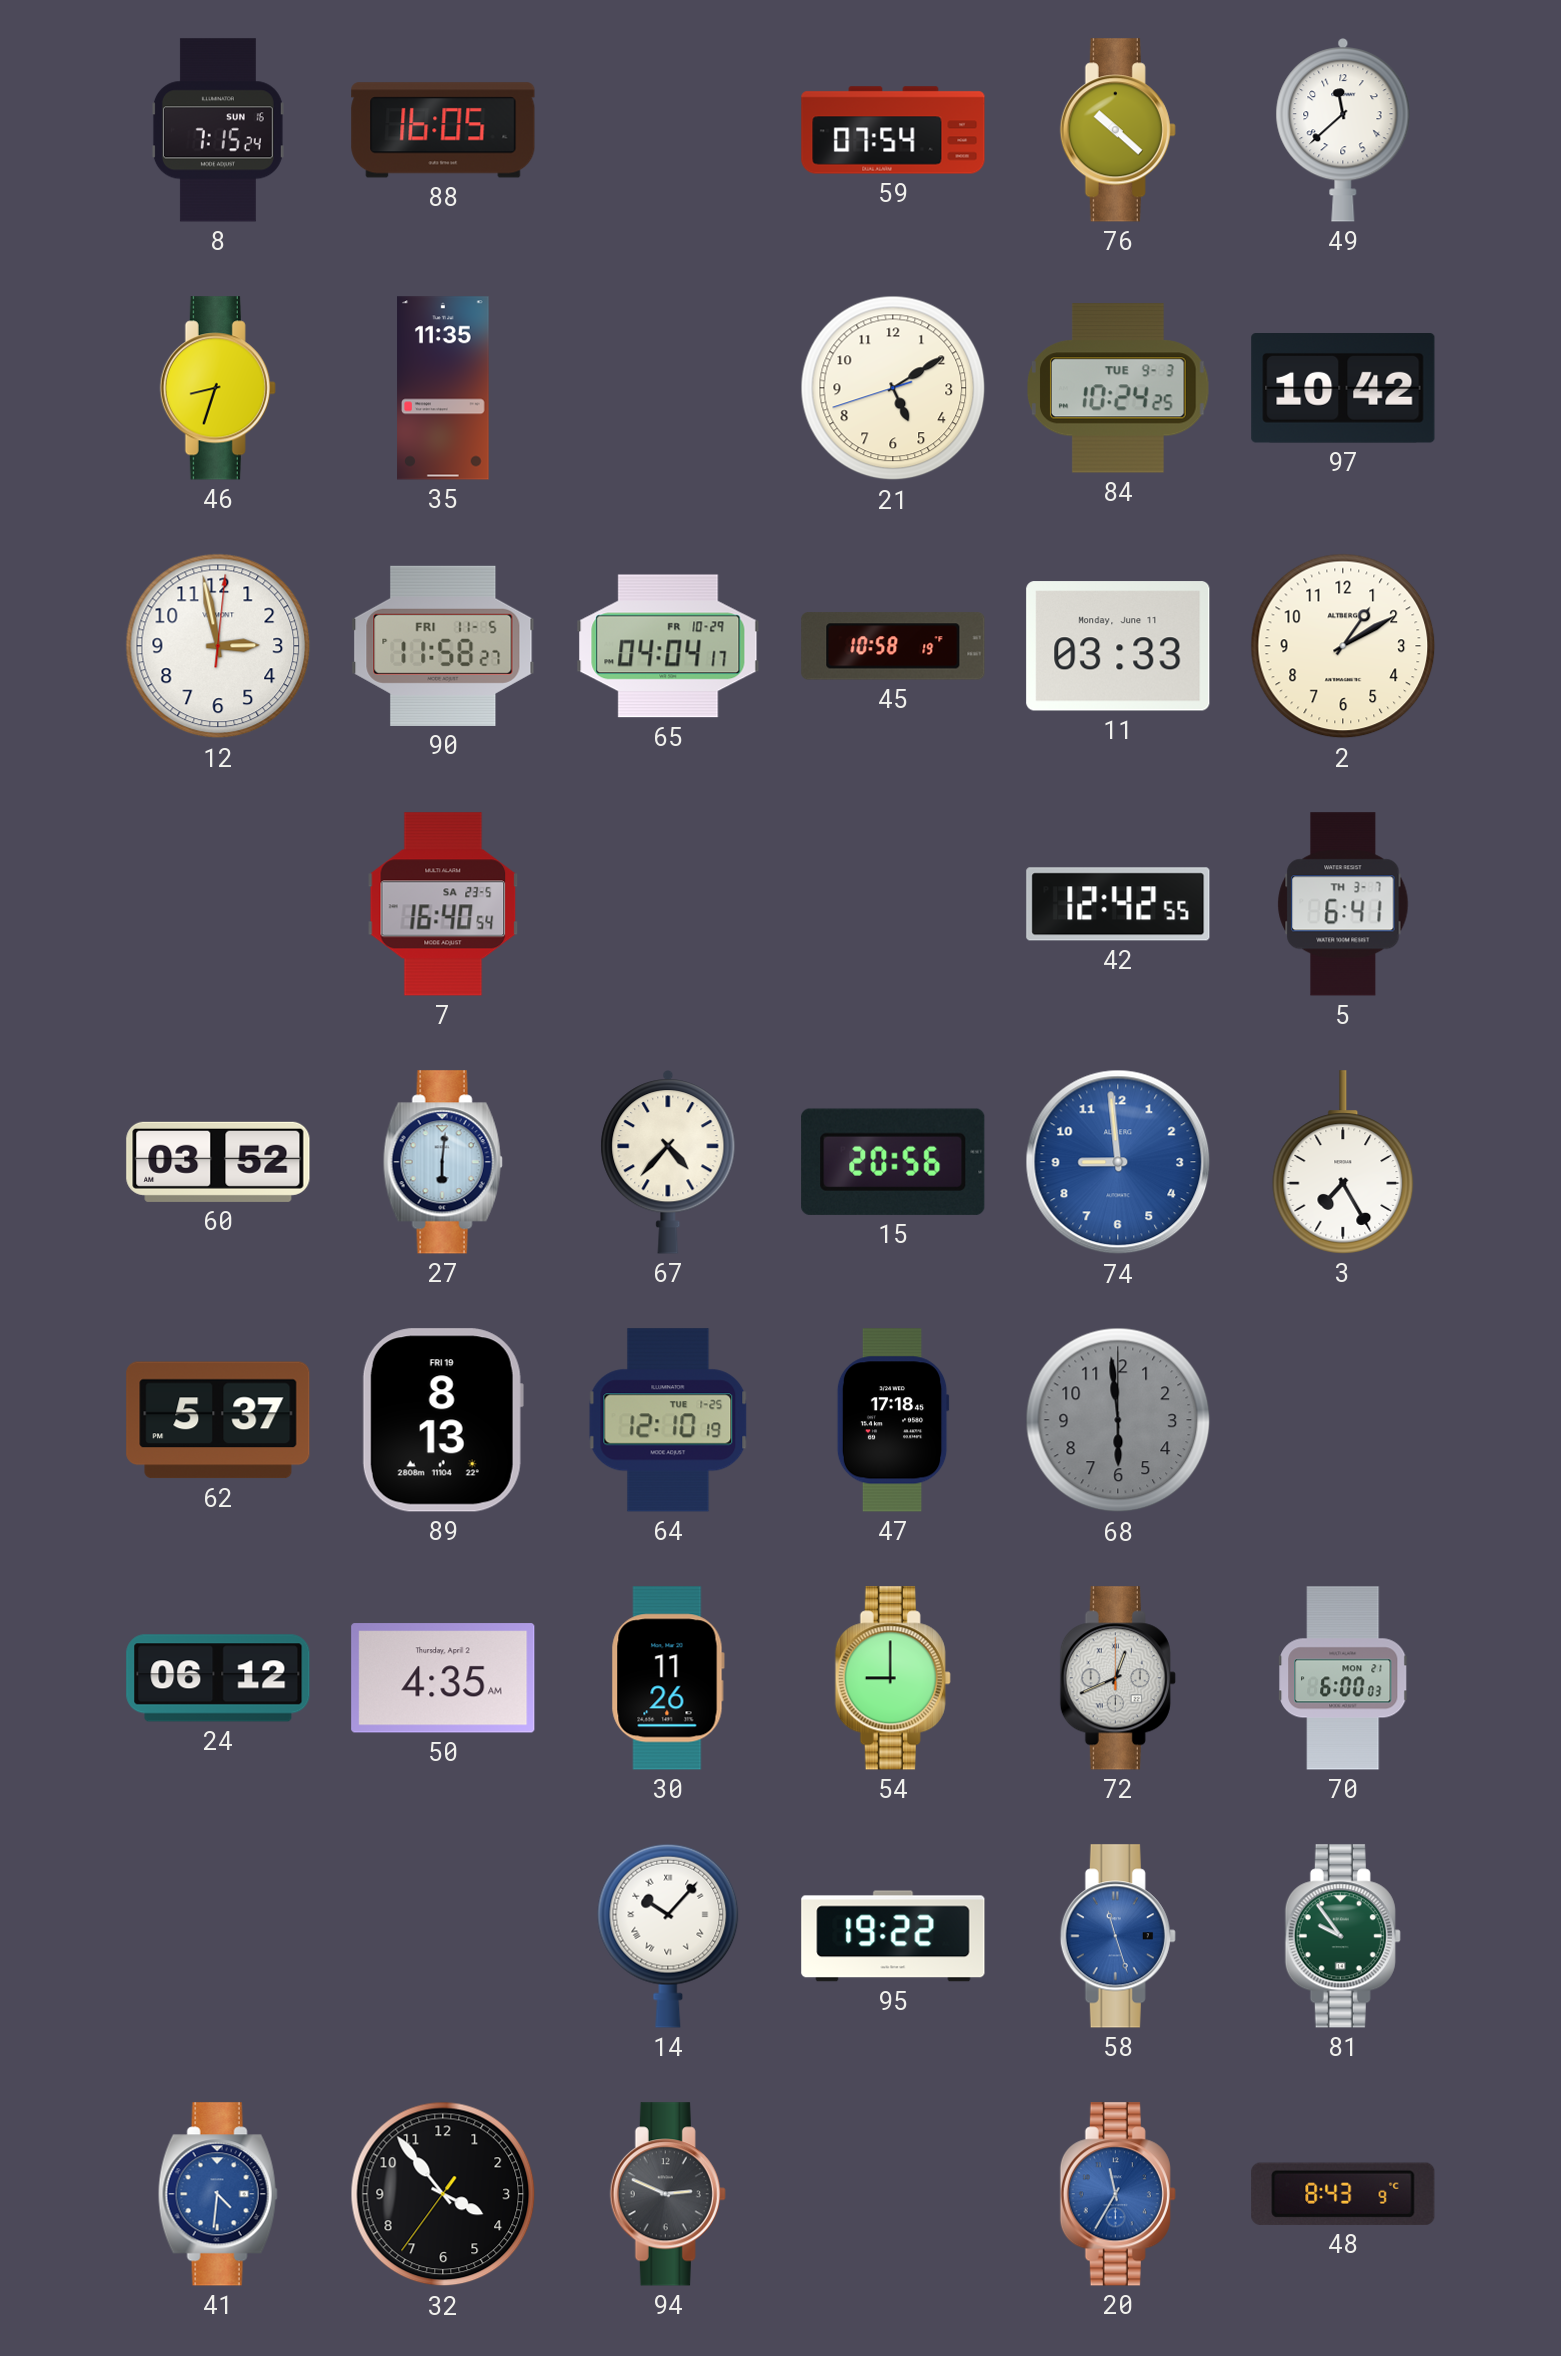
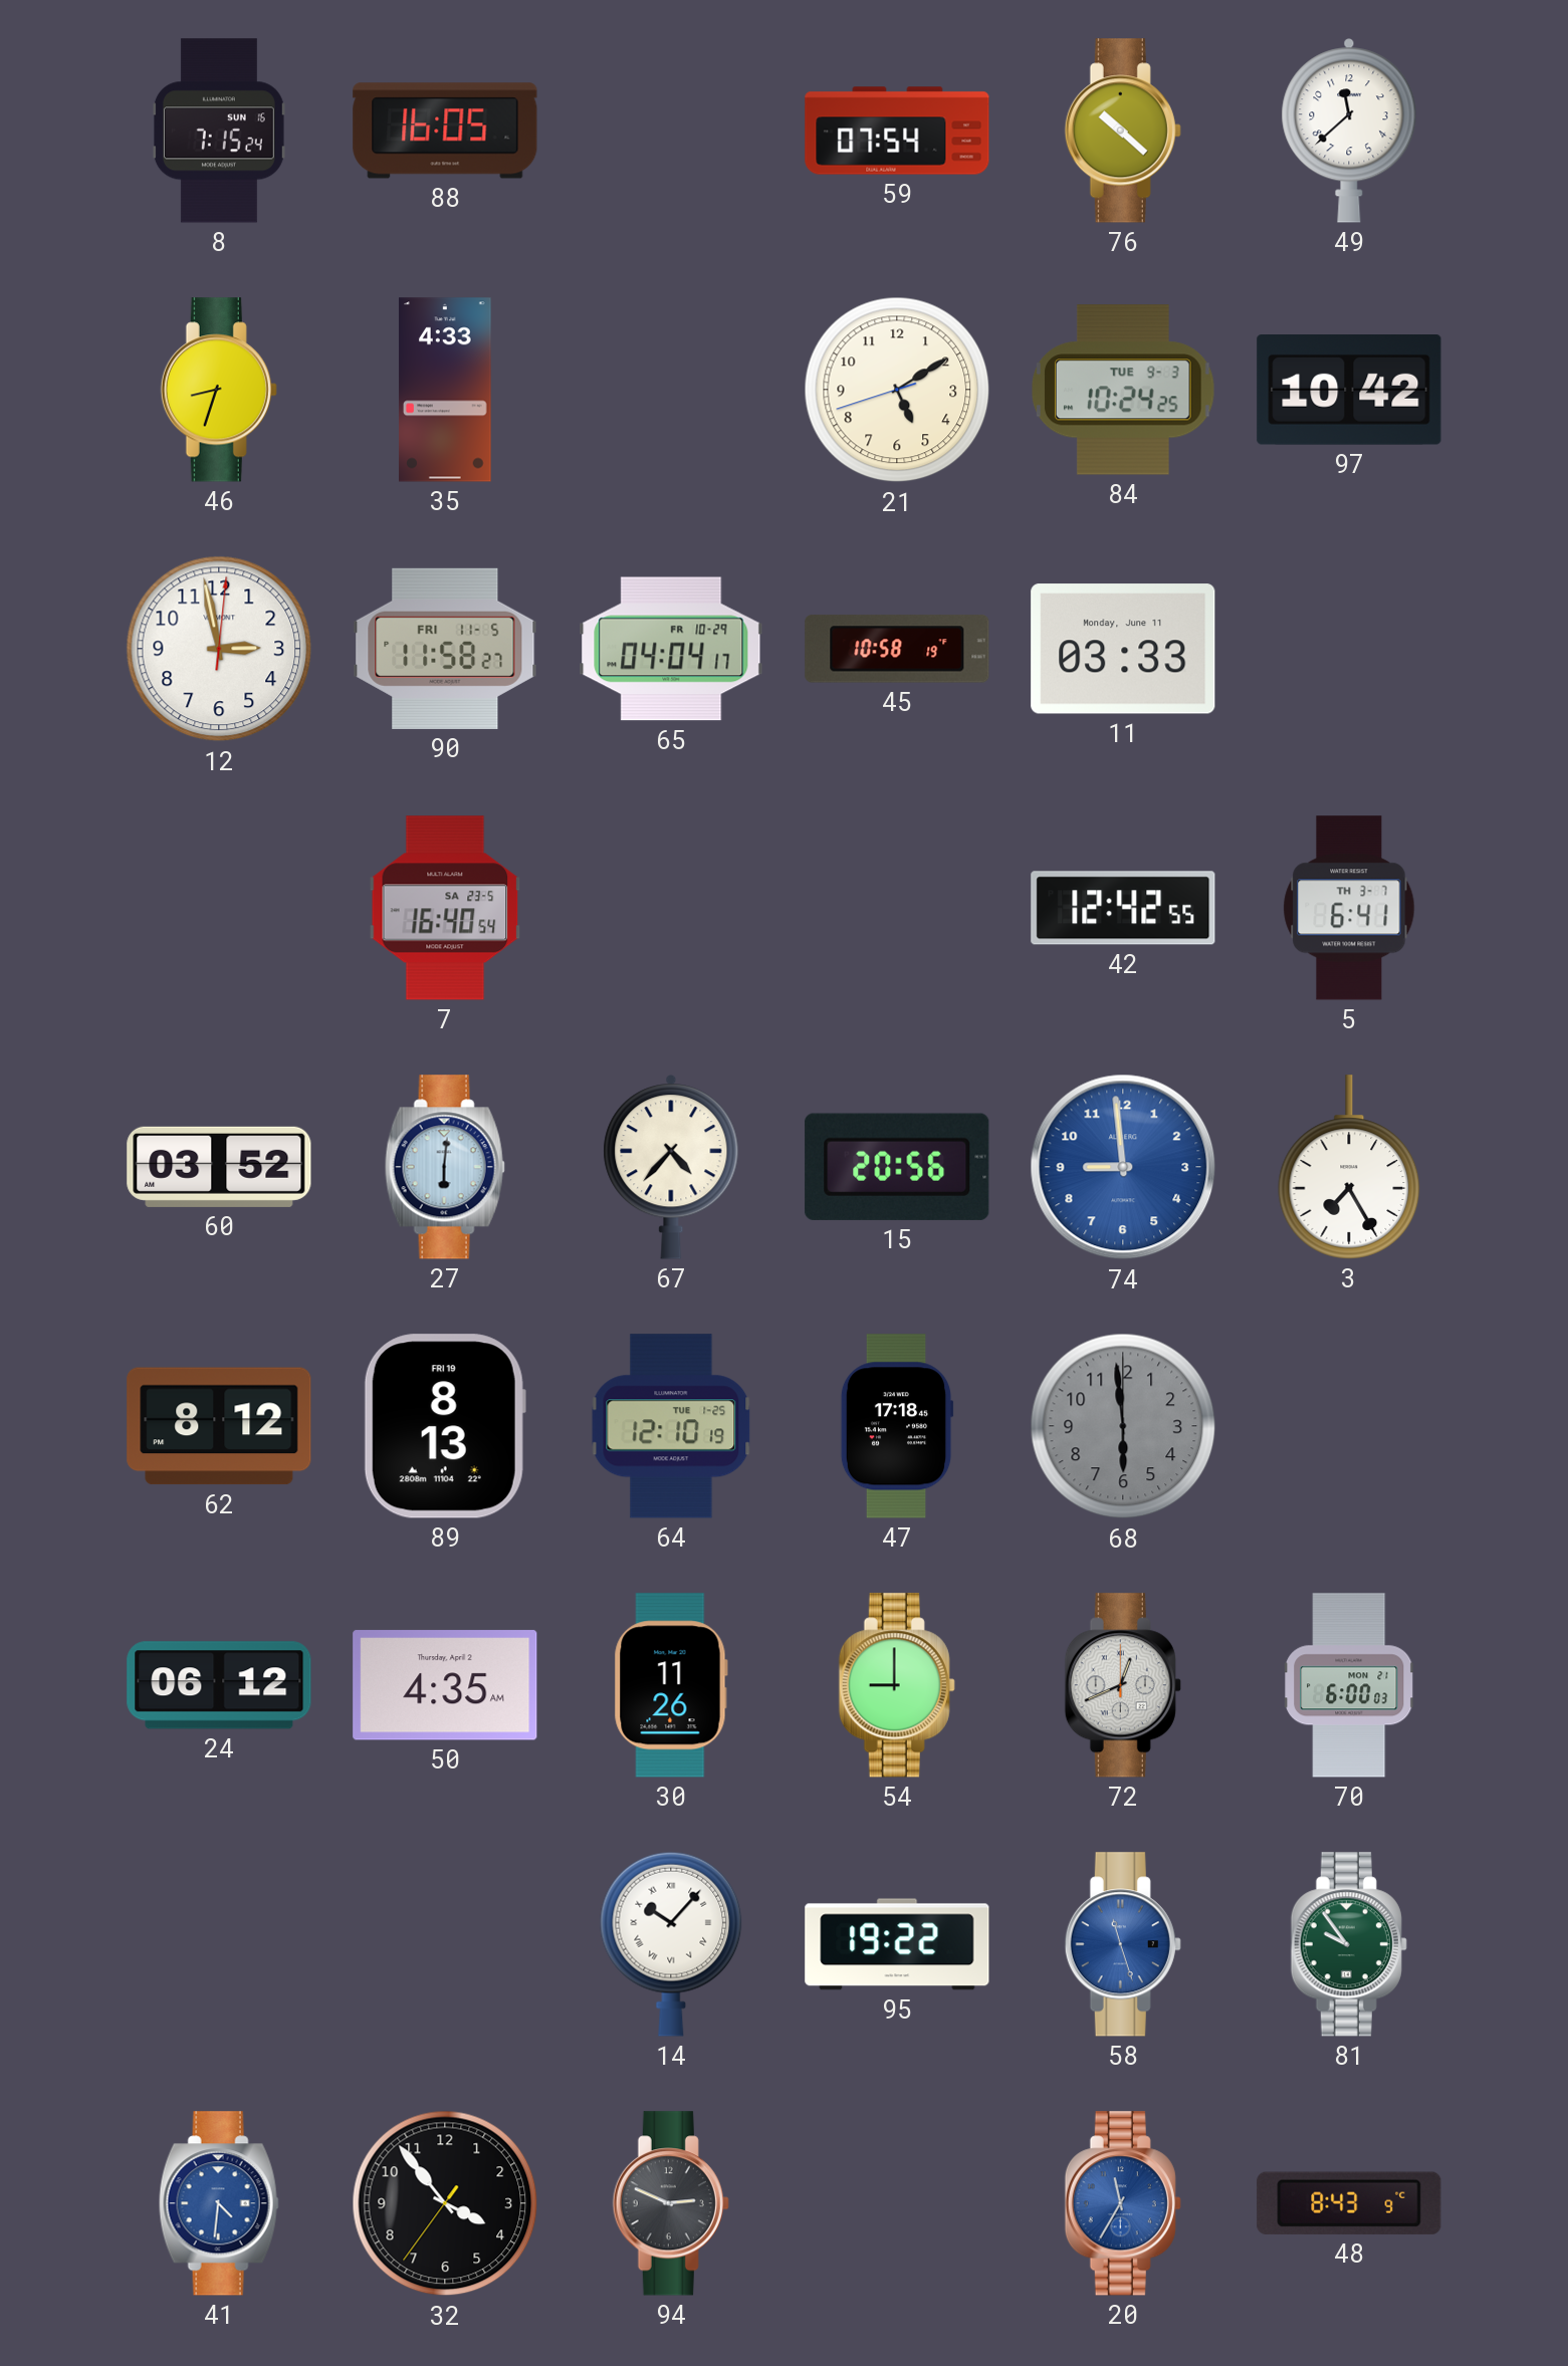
35: 11:35 -> 4:33
2: 1:10 -> none
62: 5:37 -> 8:12
